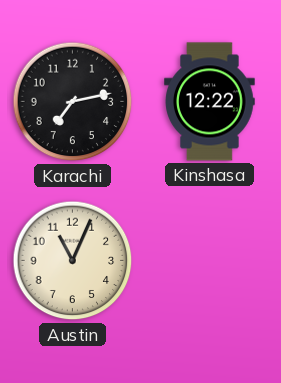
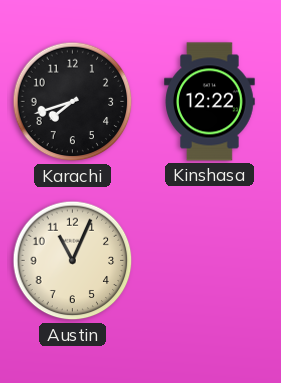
Karachi: 7:13 -> 7:42
